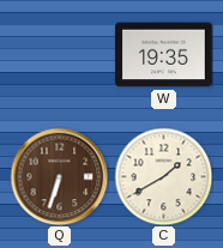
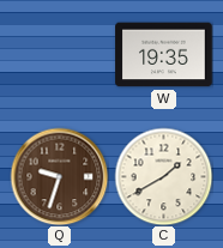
Q: 6:33 -> 9:33
